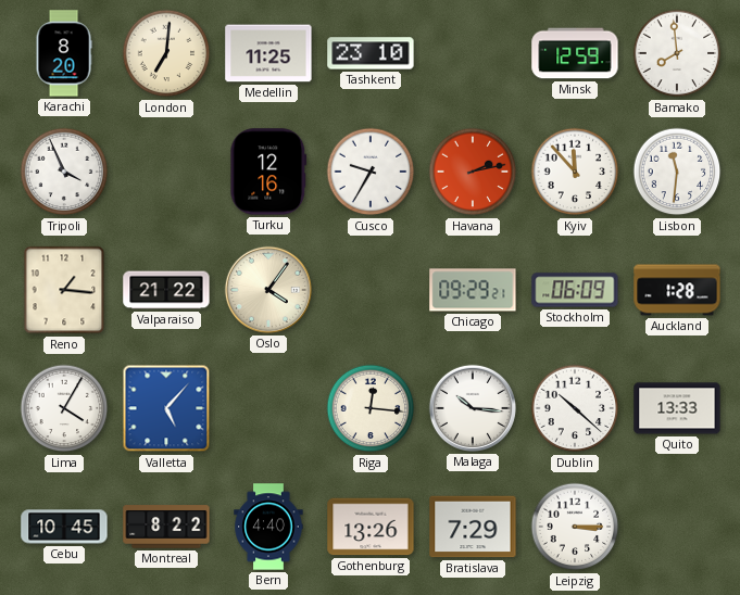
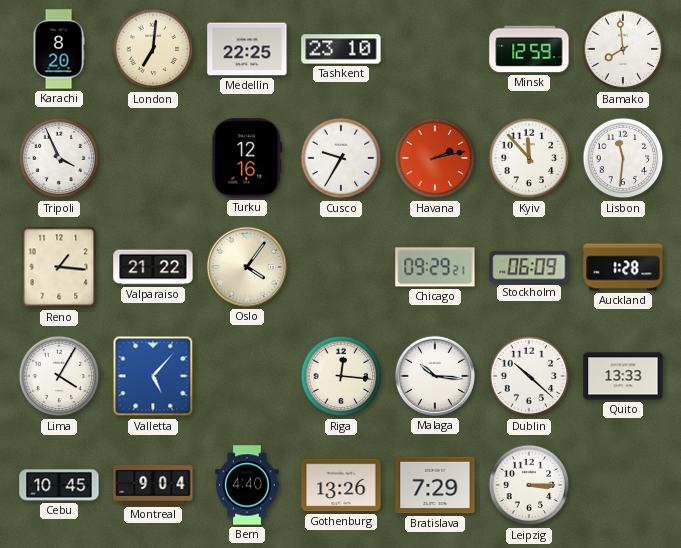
Medellin: 11:25 -> 22:25
Montreal: 8:22 -> 9:04
